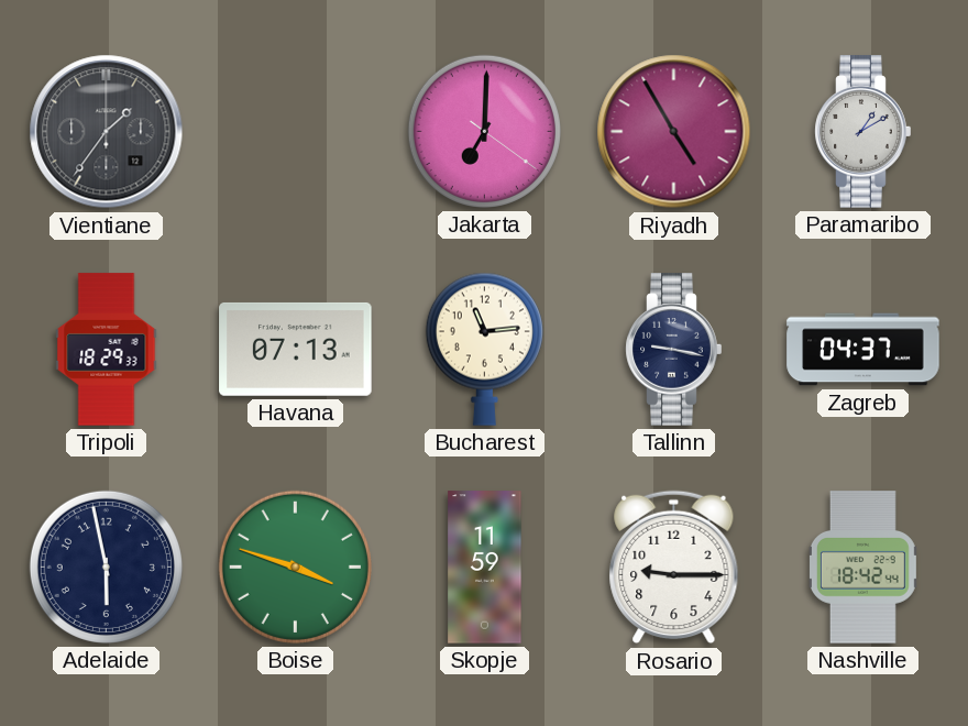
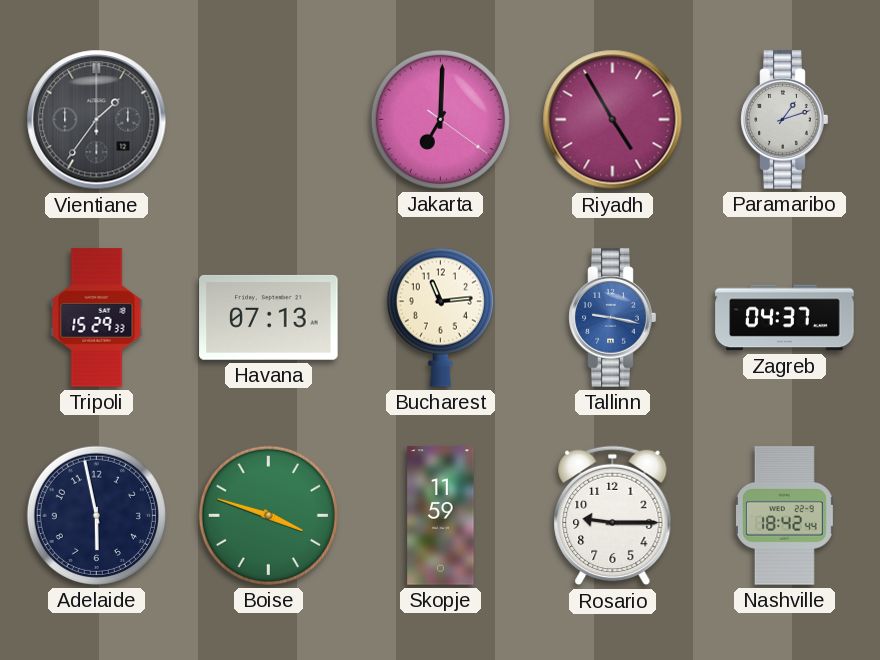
Paramaribo: 1:10 -> 1:12
Tripoli: 18:29 -> 15:29
Tallinn dial: navy -> blue
